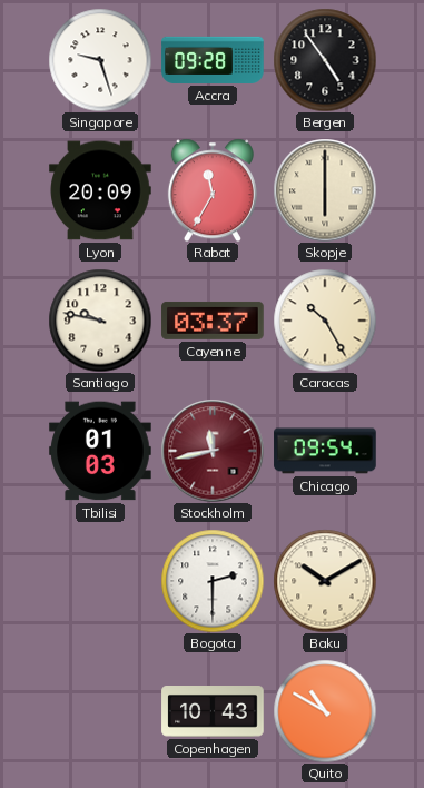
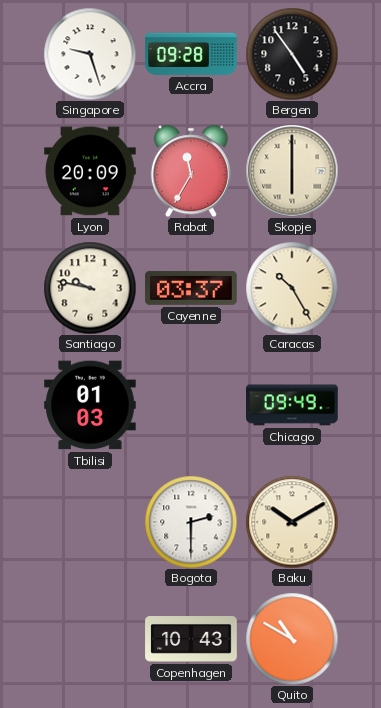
Stockholm: 11:43 -> none
Chicago: 09:54 -> 09:49
